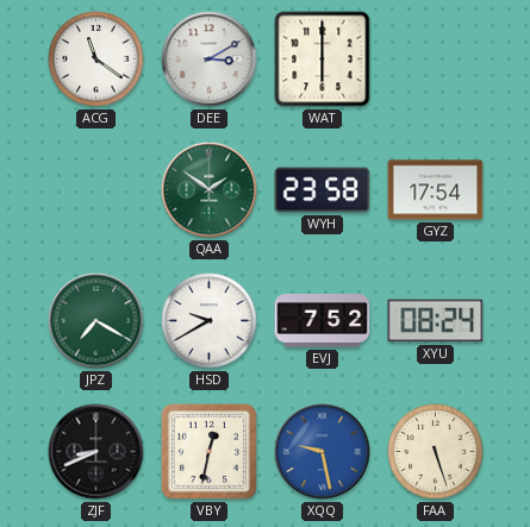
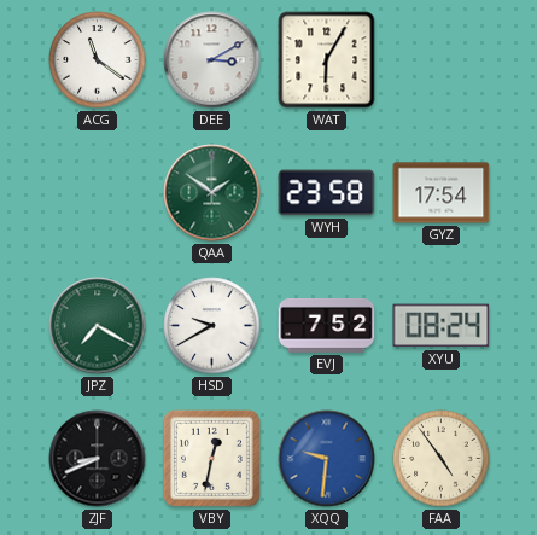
WAT: 6:00 -> 6:05
XQQ: 9:28 -> 9:31
FAA: 5:27 -> 4:54
